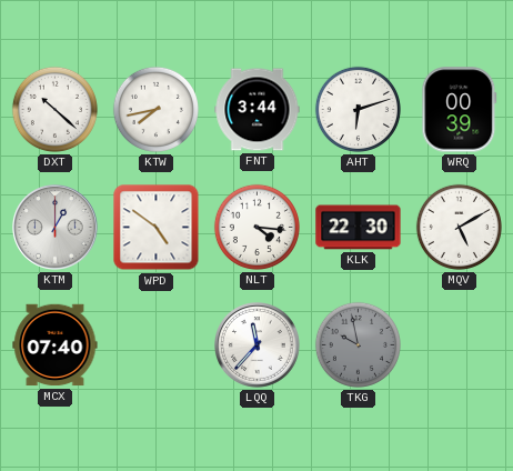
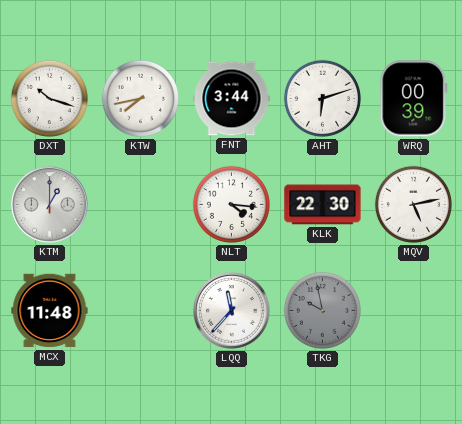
DXT: 10:22 -> 10:18
WPD: 4:51 -> none
MQV: 5:10 -> 5:13
MCX: 07:40 -> 11:48
